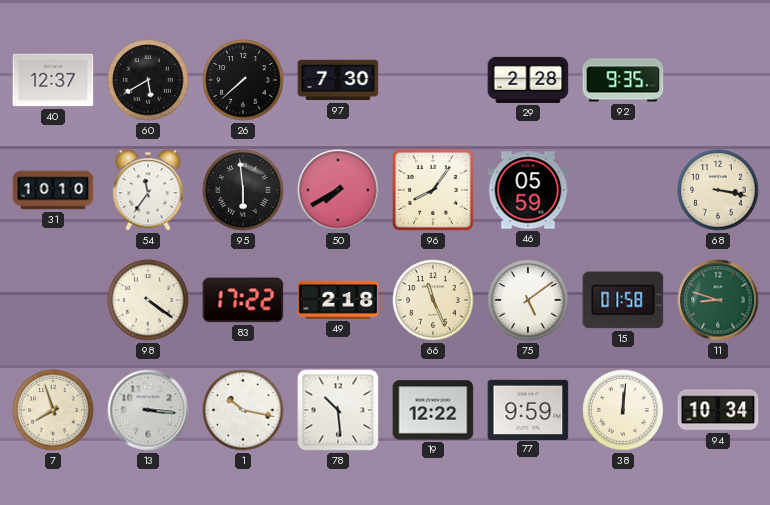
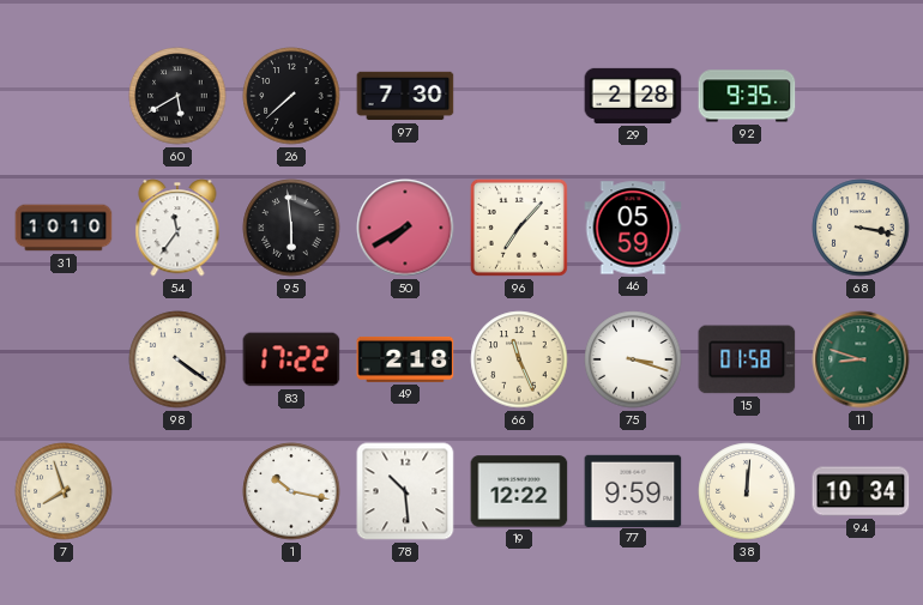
40: 12:37 -> none
96: 8:06 -> 7:07
75: 5:09 -> 3:18
13: 3:16 -> none
